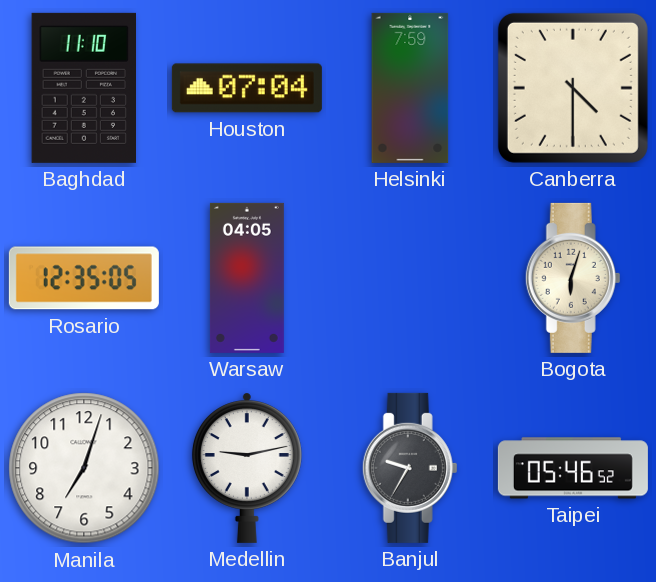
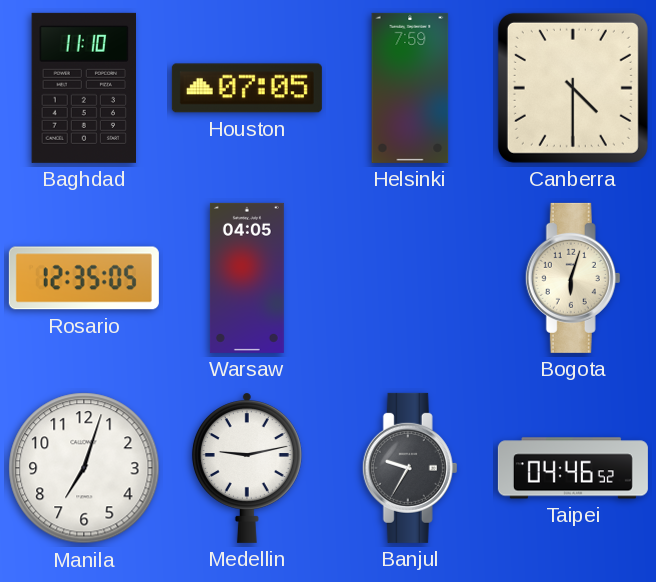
Houston: 07:04 -> 07:05
Taipei: 05:46 -> 04:46
